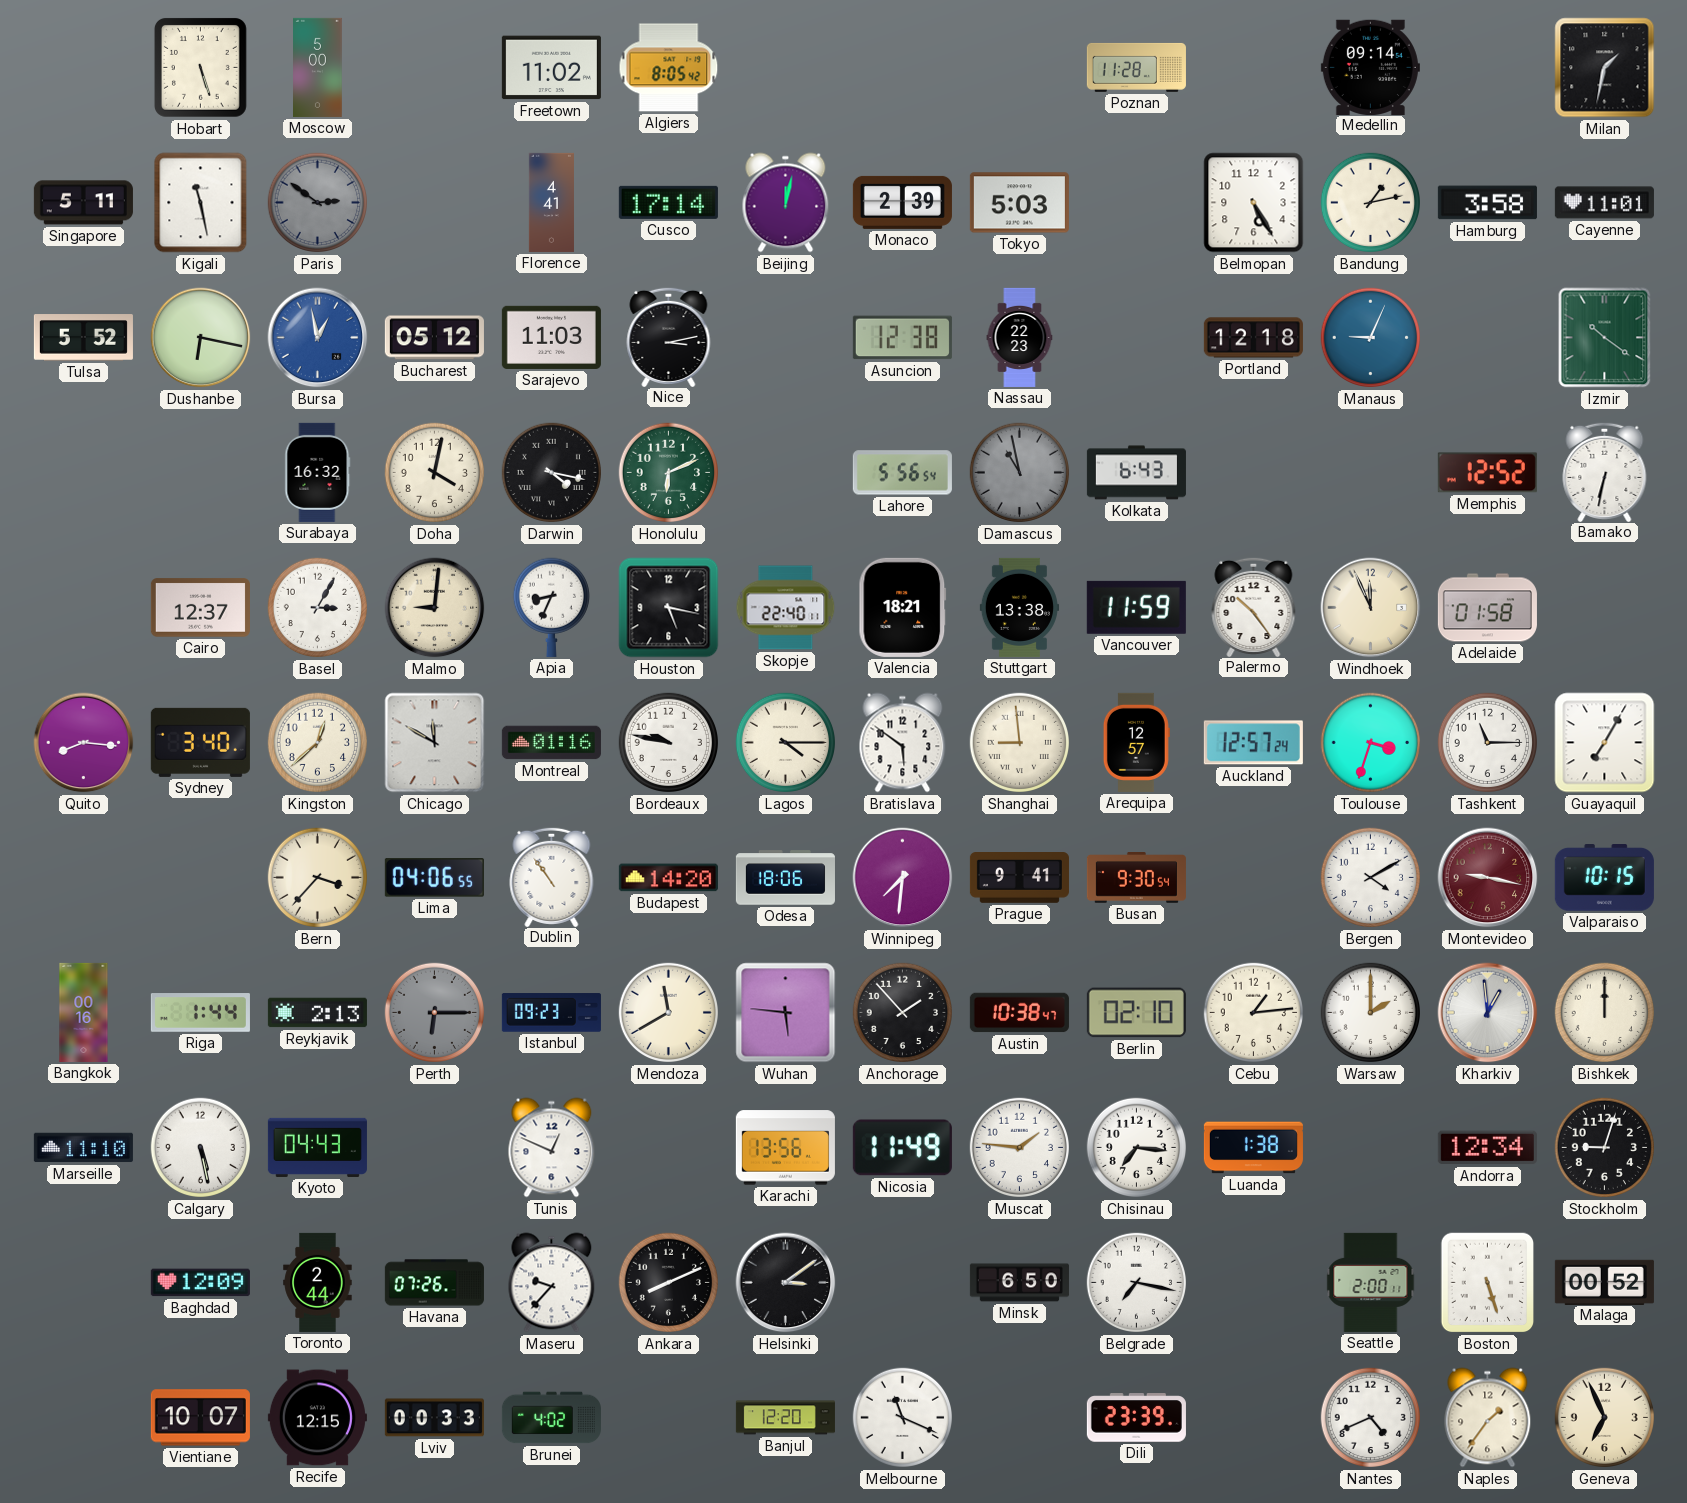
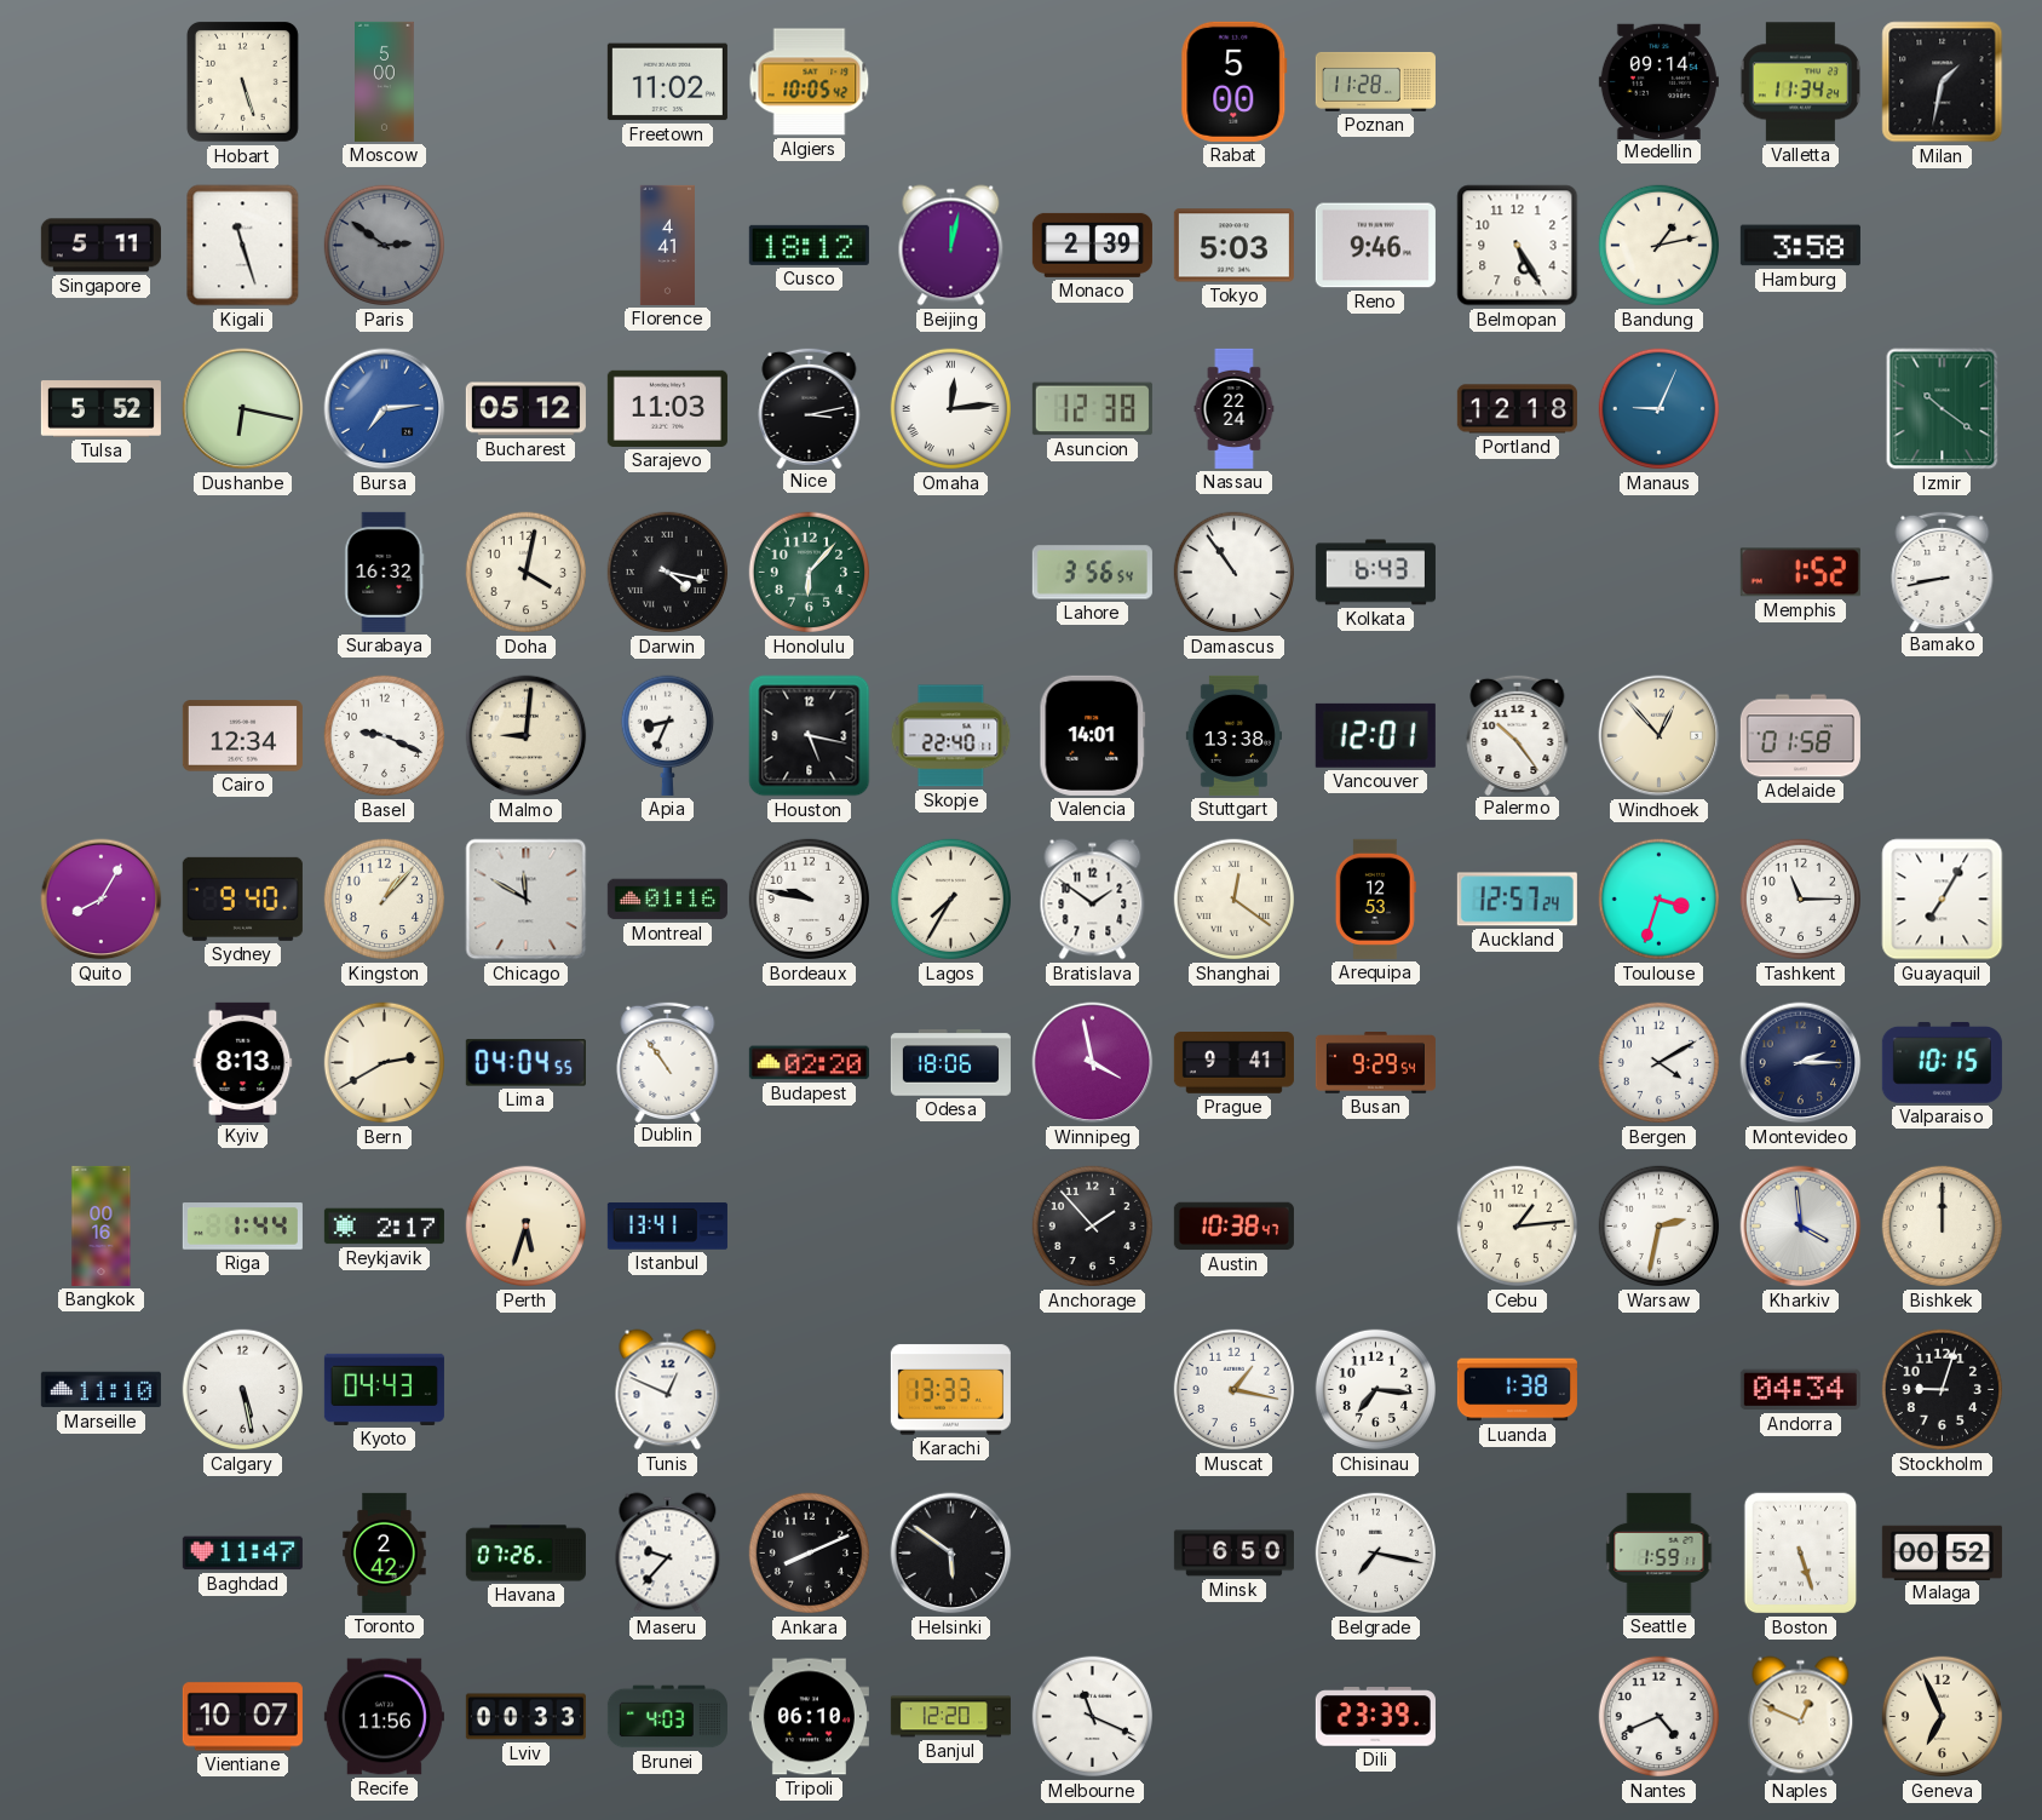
Algiers: 8:05 -> 10:05
Rabat: none -> 5:00
Valletta: none -> 11:34
Kigali: 11:28 -> 11:27
Cusco: 17:14 -> 18:12
Reno: none -> 9:46
Cayenne: 11:01 -> none
Bursa: 12:58 -> 7:14
Omaha: none -> 12:14
Nassau: 22:23 -> 22:24
Honolulu: 6:11 -> 6:07
Lahore: 5:56 -> 3:56
Damascus: 10:58 -> 10:54
Damascus dial: grey -> white
Memphis: 12:52 -> 1:52
Bamako: 6:32 -> 8:43
Cairo: 12:37 -> 12:34
Basel: 3:05 -> 9:19
Valencia: 18:21 -> 14:01
Vancouver: 11:59 -> 12:01
Windhoek: 11:56 -> 12:53
Quito: 8:16 -> 8:05
Sydney: 3:40 -> 9:40
Kingston: 12:38 -> 1:07
Lagos: 4:15 -> 7:35
Bratislava: 5:51 -> 1:51
Shanghai: 8:59 -> 12:21
Arequipa: 12:57 -> 12:53
Kyiv: none -> 8:13
Bern: 3:37 -> 2:40
Lima: 04:06 -> 04:04
Budapest: 14:20 -> 02:20
Winnipeg: 7:31 -> 3:58
Busan: 9:30 -> 9:29
Montevideo: 9:17 -> 2:15
Montevideo dial: burgundy -> navy
Reykjavik: 2:13 -> 2:17
Perth: 6:15 -> 5:33
Perth dial: grey -> cream
Istanbul: 09:23 -> 13:41
Mendoza: 11:40 -> none
Wuhan: 5:46 -> none
Berlin: 02:10 -> none
Warsaw: 2:00 -> 2:32
Kharkiv: 12:59 -> 3:59
Karachi: 13:56 -> 13:33
Nicosia: 11:49 -> none
Muscat: 1:46 -> 1:17
Andorra: 12:34 -> 04:34
Baghdad: 12:09 -> 11:47
Toronto: 2:44 -> 2:42
Helsinki: 3:09 -> 5:51
Seattle: 2:00 -> 1:59
Recife: 12:15 -> 11:56
Brunei: 4:02 -> 4:03
Tripoli: none -> 06:10
Naples: 1:36 -> 12:49
